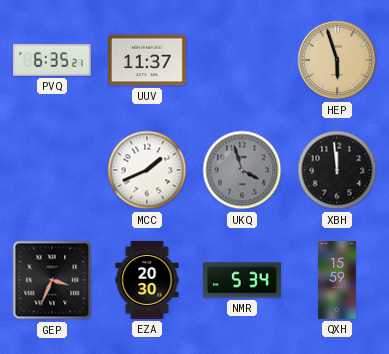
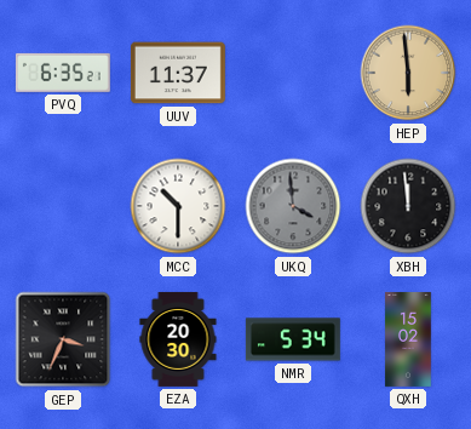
HEP: 5:57 -> 5:59
MCC: 1:41 -> 10:30
UKQ: 3:57 -> 3:59
QXH: 15:59 -> 15:02
